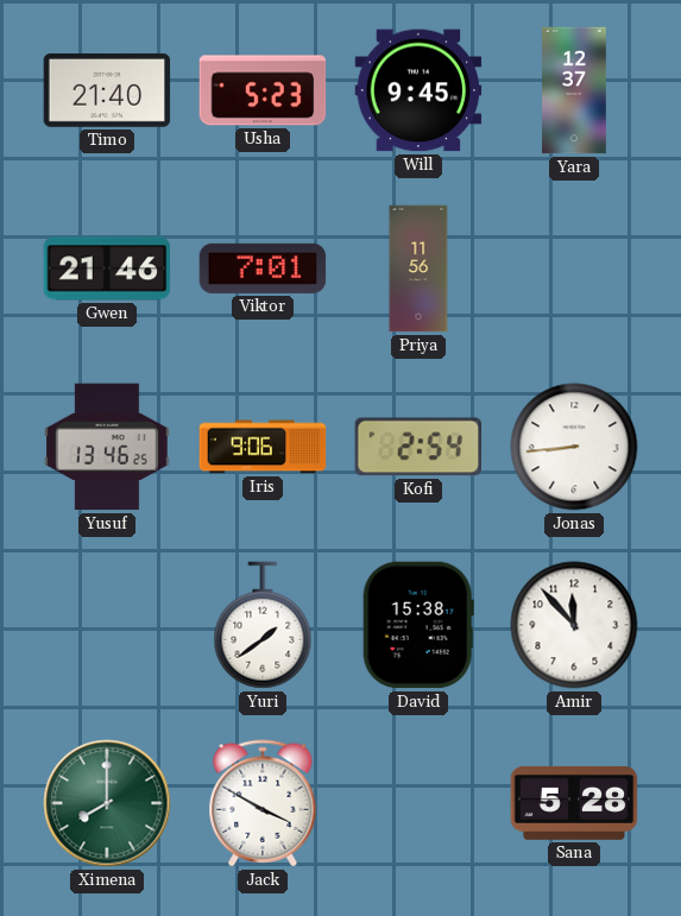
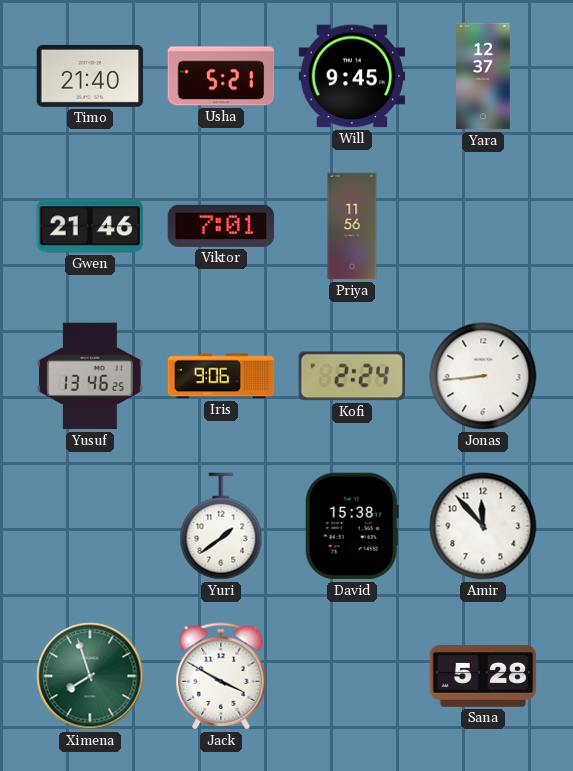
Usha: 5:23 -> 5:21
Kofi: 2:54 -> 2:24
Ximena: 8:00 -> 7:57
